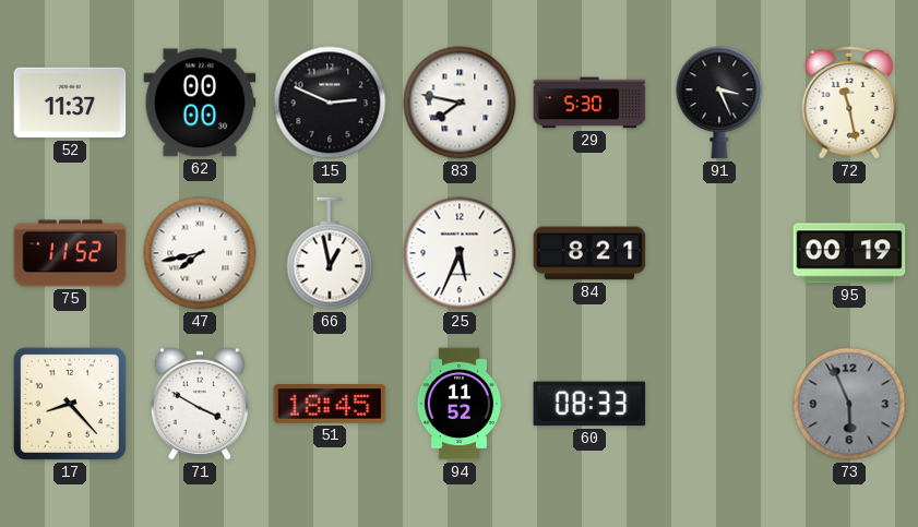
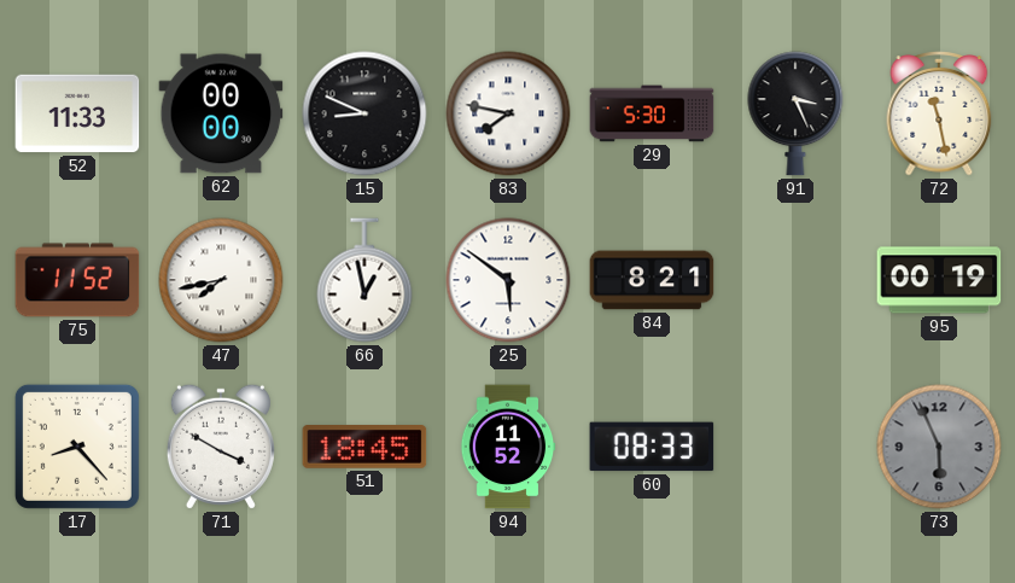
52: 11:37 -> 11:33
15: 2:49 -> 8:49
25: 5:34 -> 5:51
